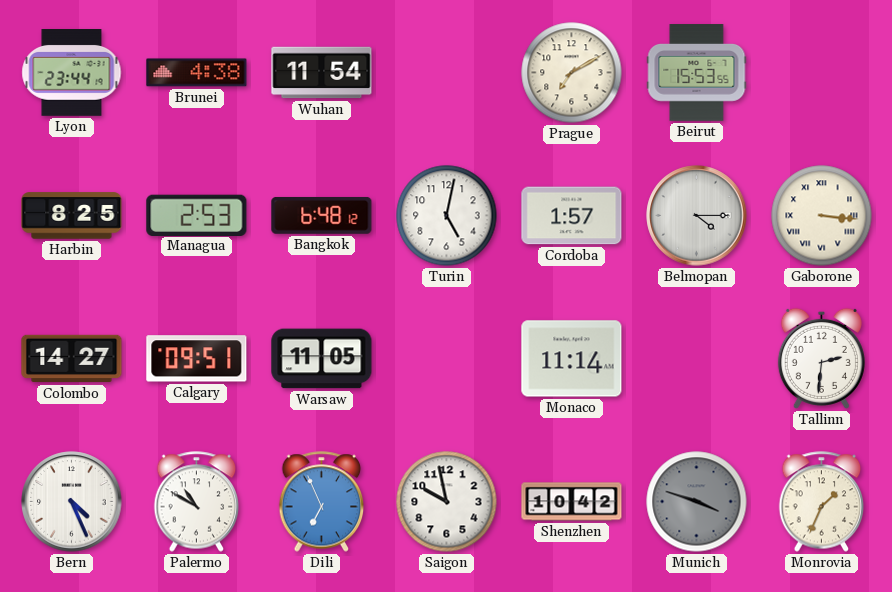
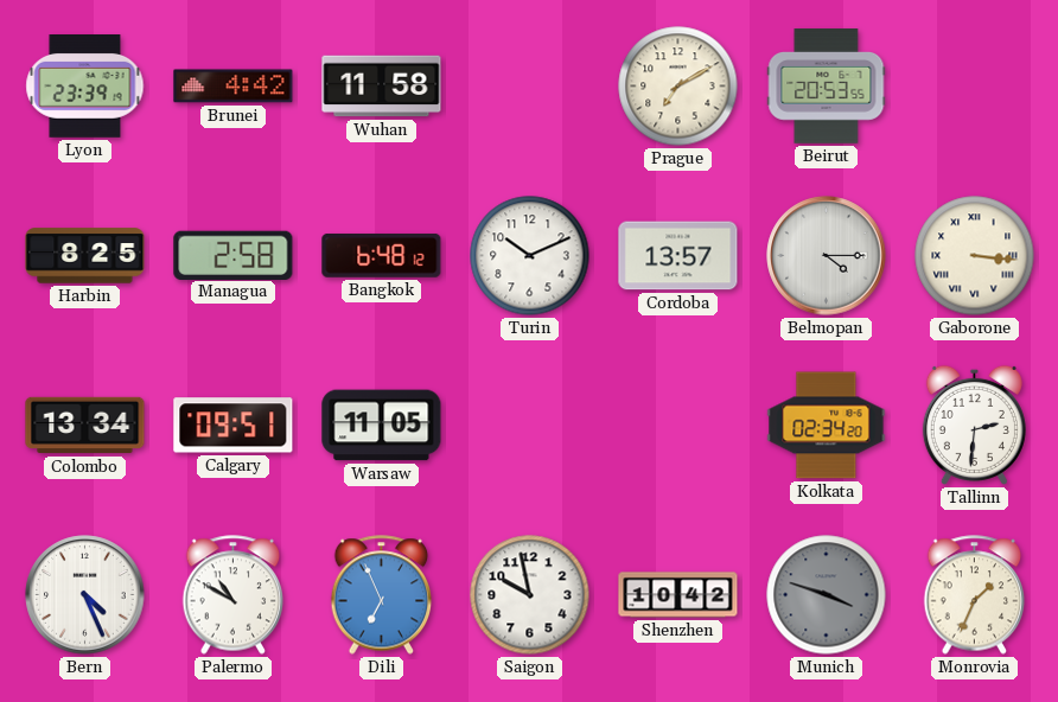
Lyon: 23:44 -> 23:39
Brunei: 4:38 -> 4:42
Wuhan: 11:54 -> 11:58
Beirut: 15:53 -> 20:53
Managua: 2:53 -> 2:58
Turin: 5:02 -> 10:11
Cordoba: 1:57 -> 13:57
Colombo: 14:27 -> 13:34
Monaco: 11:14 -> none
Kolkata: none -> 02:34
